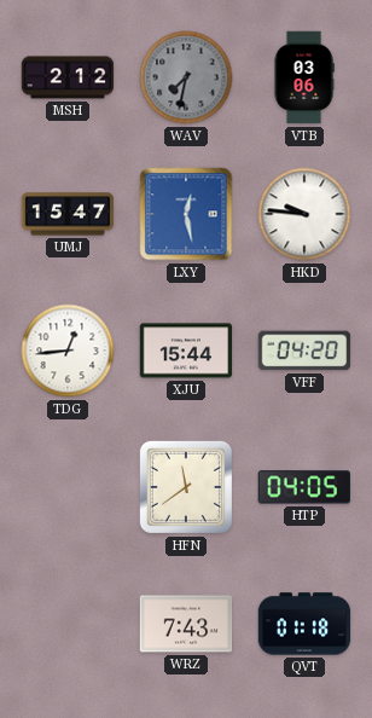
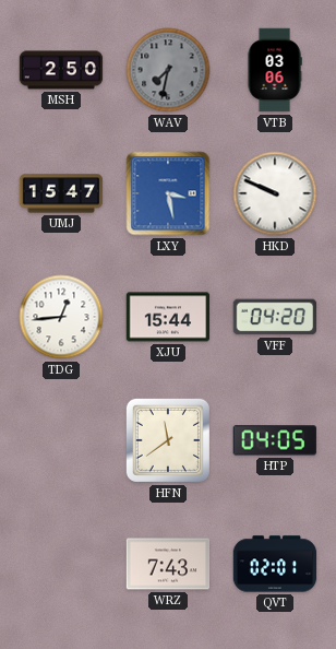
MSH: 2:12 -> 2:50
LXY: 12:28 -> 3:28
HKD: 9:46 -> 9:49
QVT: 01:18 -> 02:01
